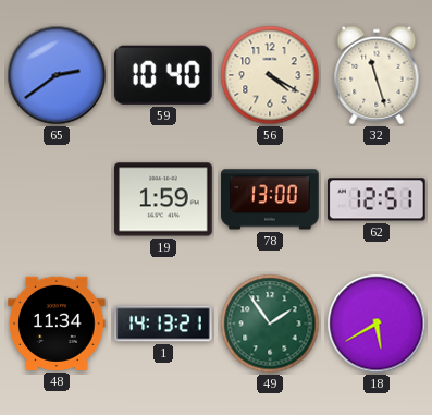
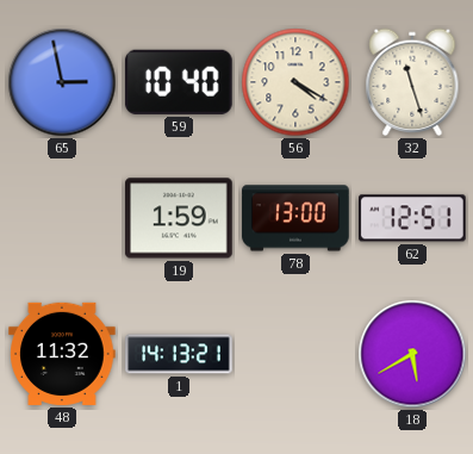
65: 2:39 -> 2:58
48: 11:34 -> 11:32
49: 1:54 -> none
